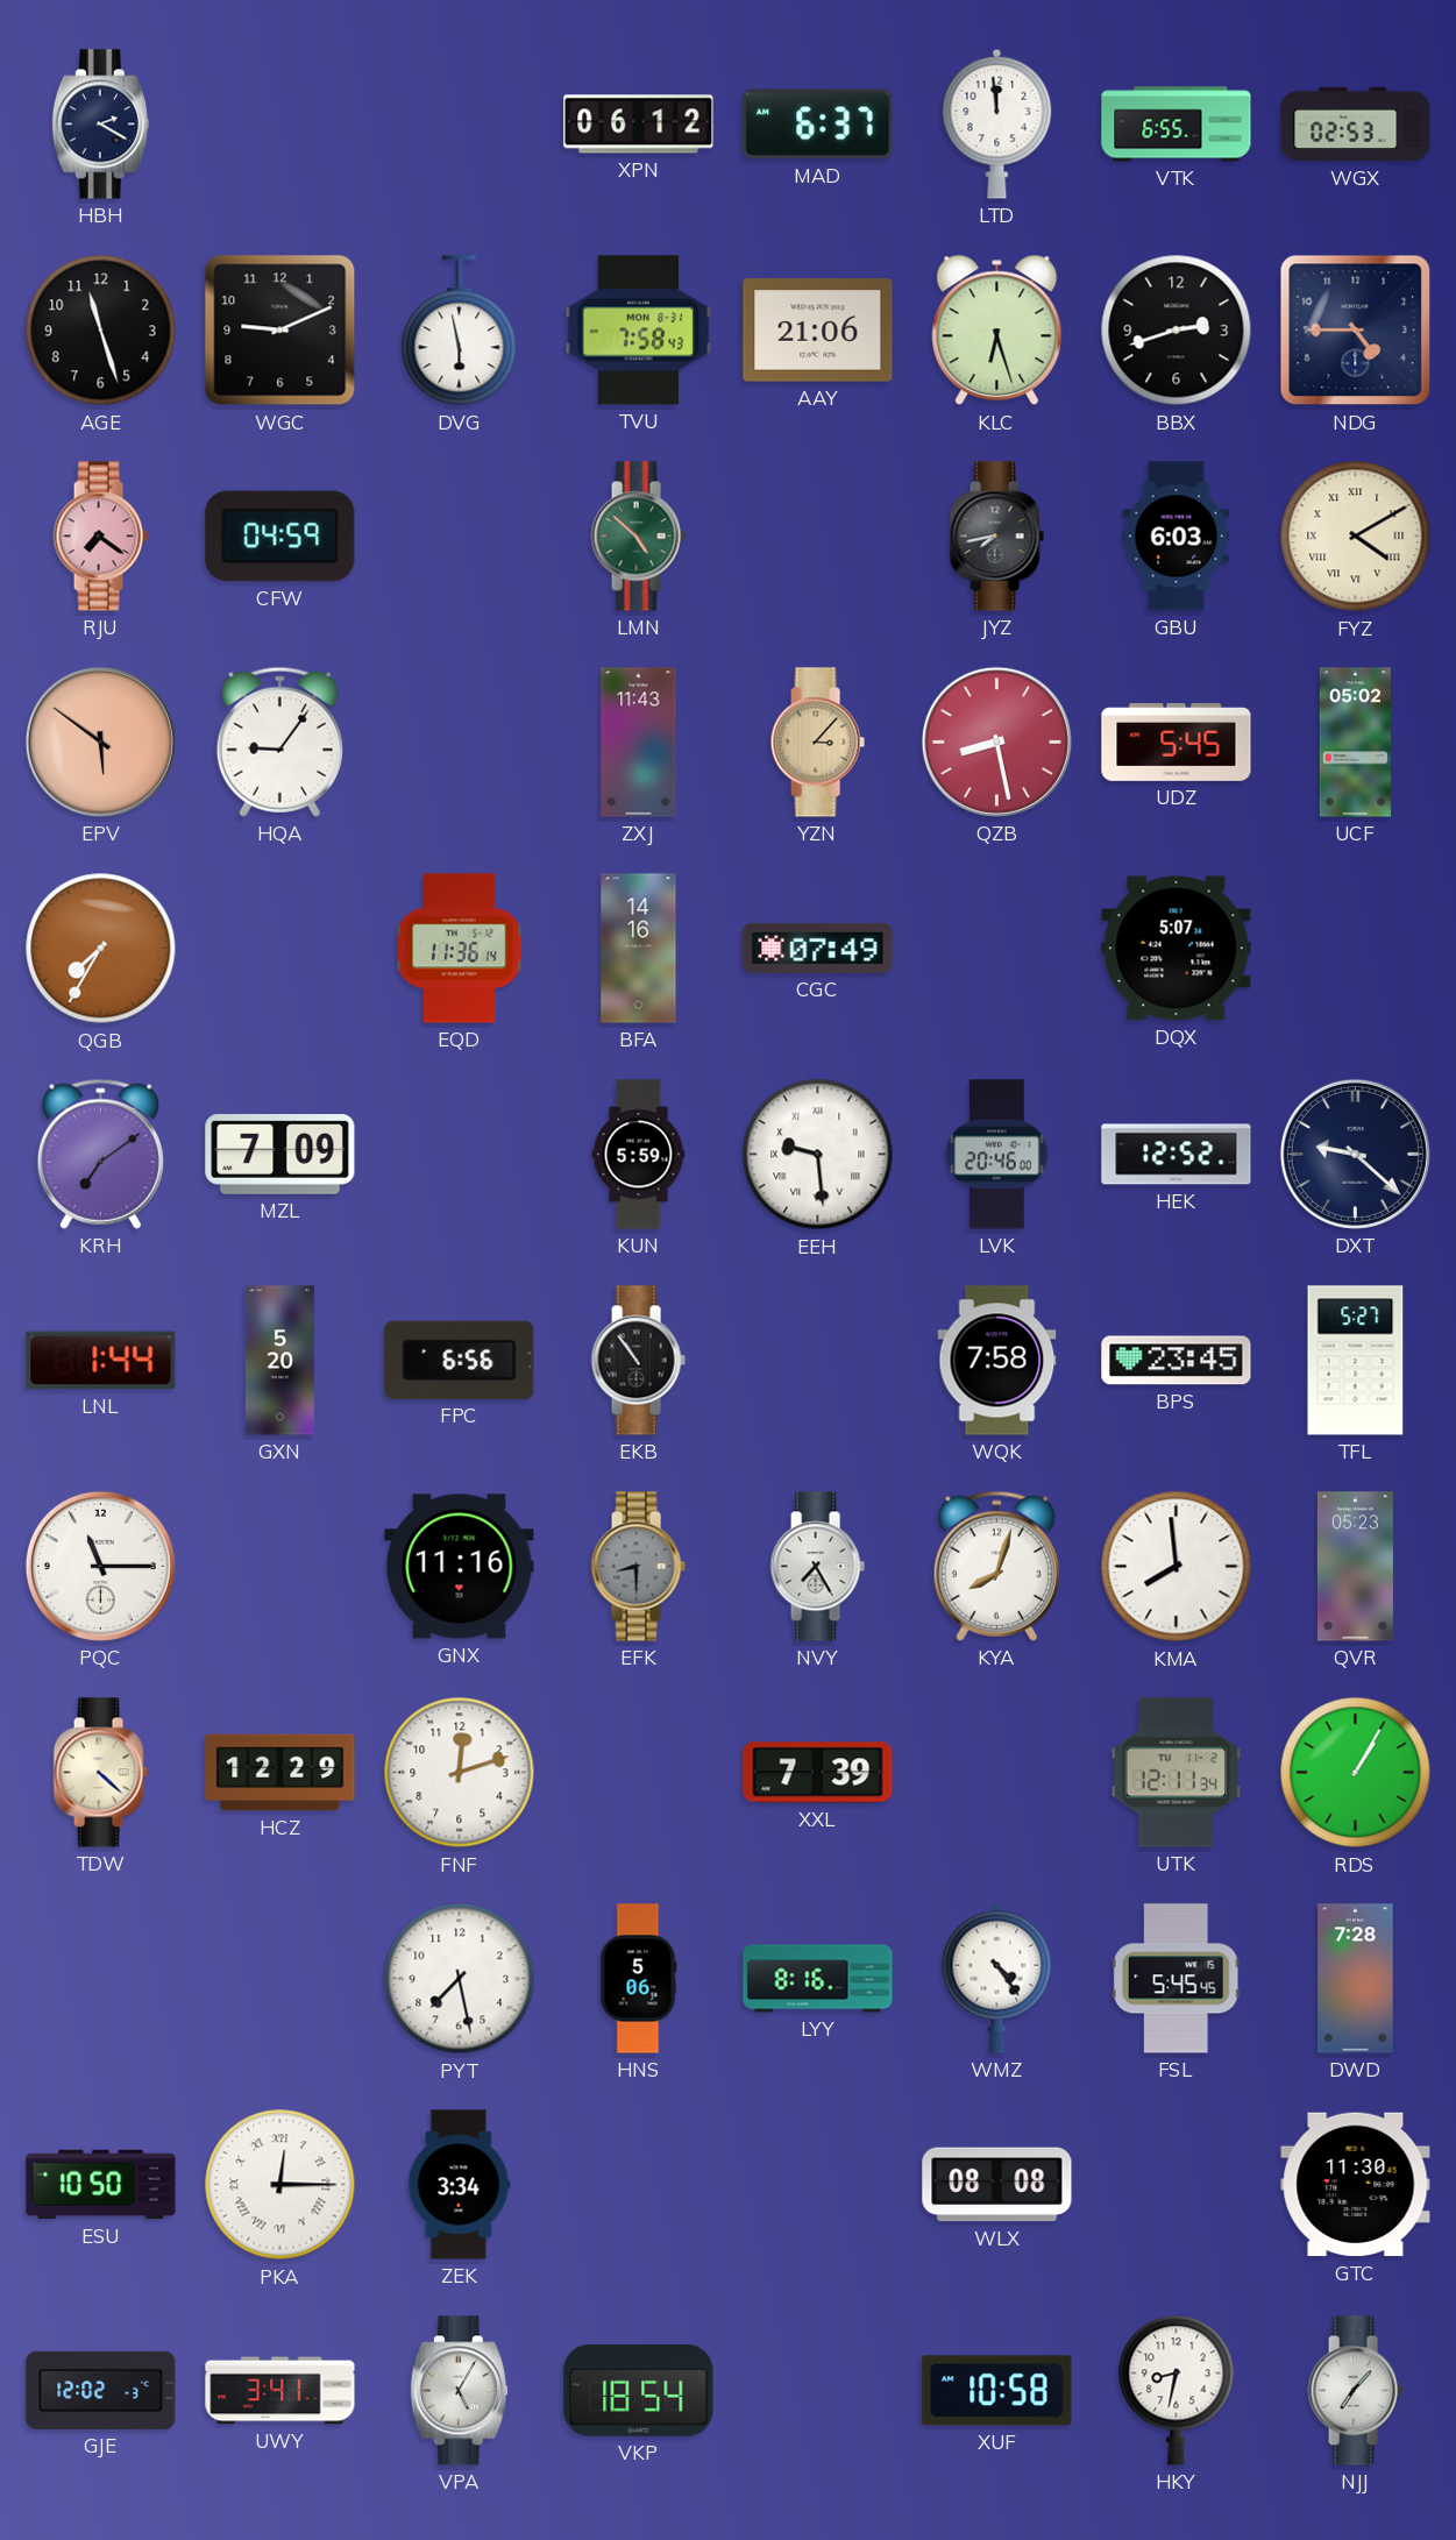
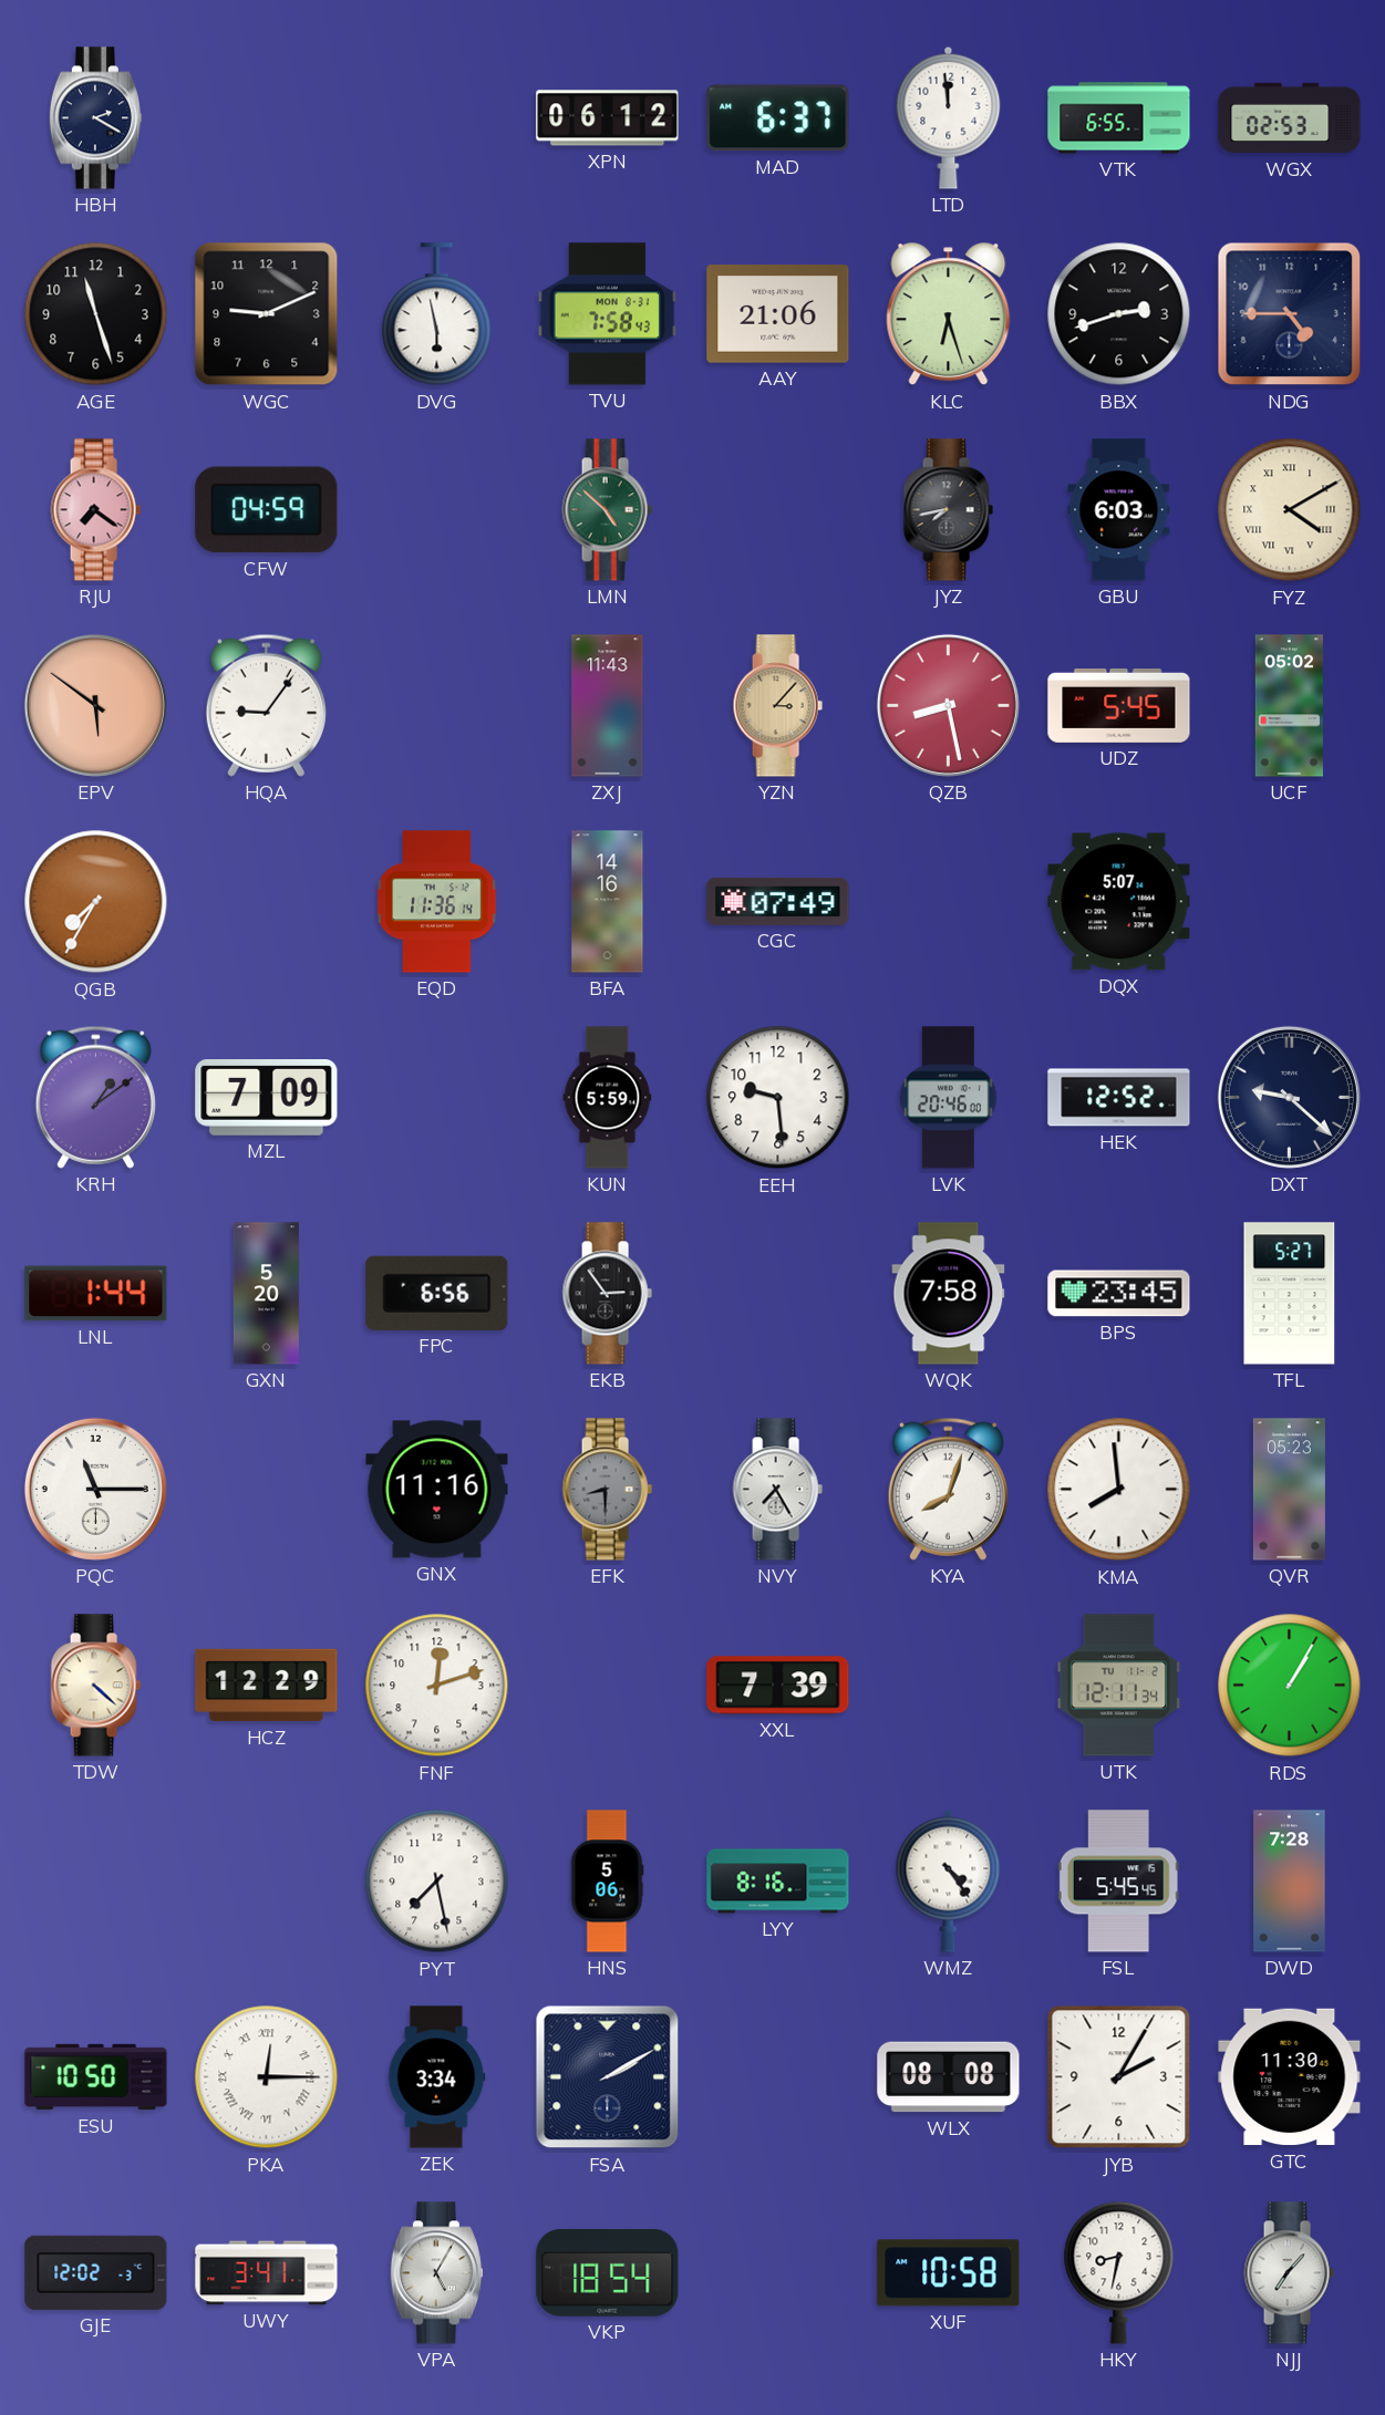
KRH: 7:09 -> 1:09
EEH numerals: Roman -> Arabic
EKB: 10:54 -> 2:54
FSA: none -> 2:10
JYB: none -> 2:05
